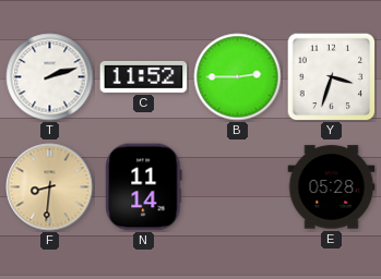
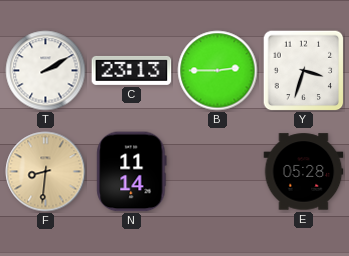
T: 2:12 -> 2:10
C: 11:52 -> 23:13
